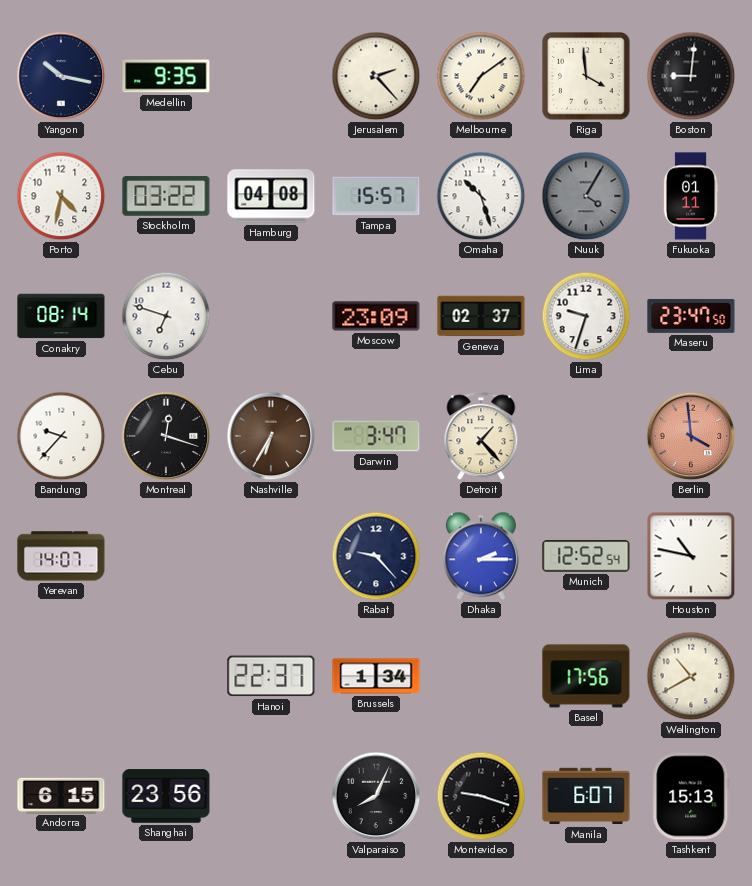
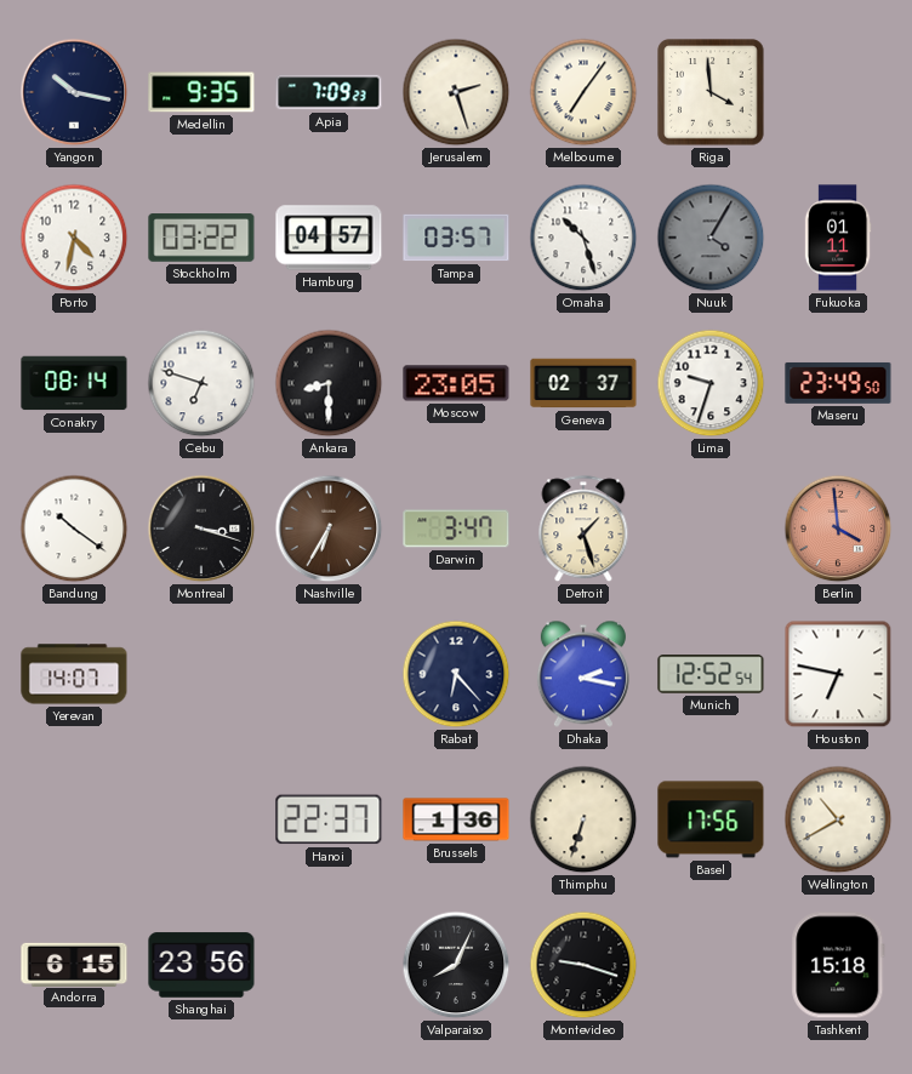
Apia: none -> 7:09
Jerusalem: 2:23 -> 2:27
Melbourne: 7:09 -> 7:06
Boston: 9:01 -> none
Hamburg: 04:08 -> 04:57
Tampa: 15:57 -> 03:57
Ankara: none -> 8:30
Moscow: 23:09 -> 23:05
Maseru: 23:47 -> 23:49
Bandung: 9:37 -> 10:21
Montreal: 12:18 -> 3:18
Detroit: 1:23 -> 1:27
Rabat: 9:23 -> 6:23
Dhaka: 2:15 -> 2:17
Houston: 10:47 -> 6:47
Brussels: 1:34 -> 1:36
Thimphu: none -> 6:33
Manila: 6:07 -> none
Tashkent: 15:13 -> 15:18
